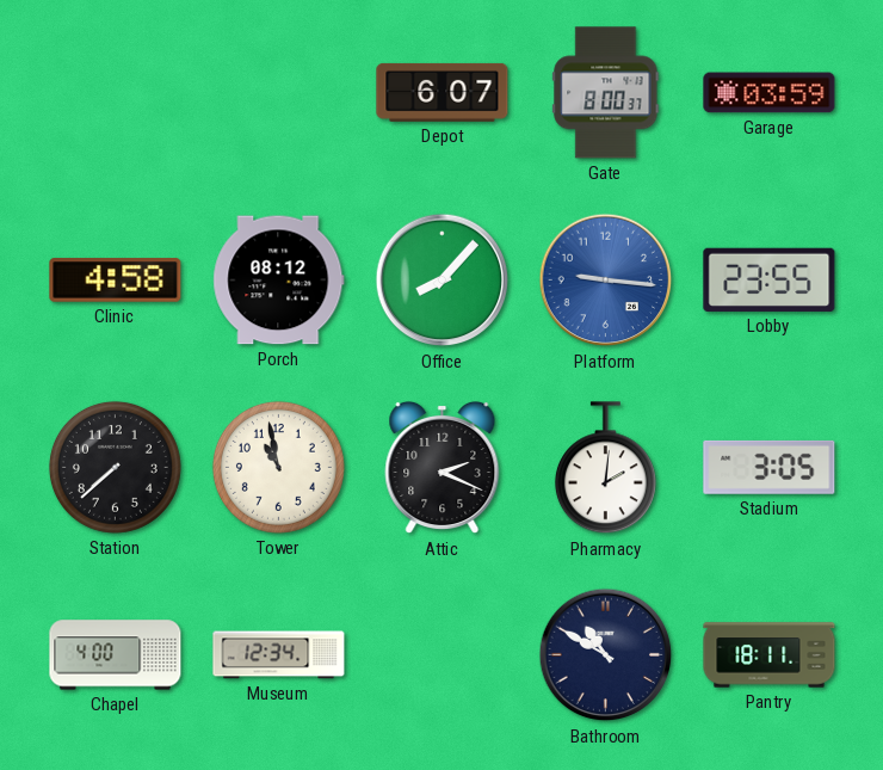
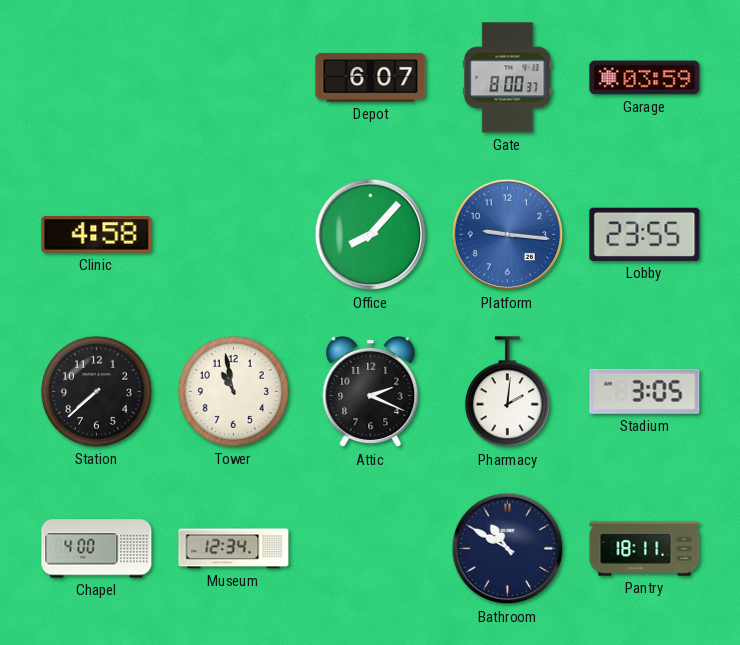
Porch: 08:12 -> none
